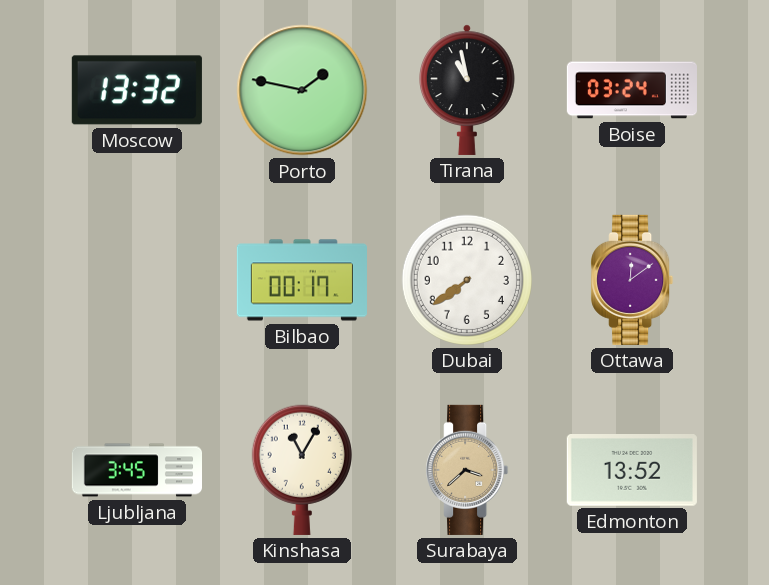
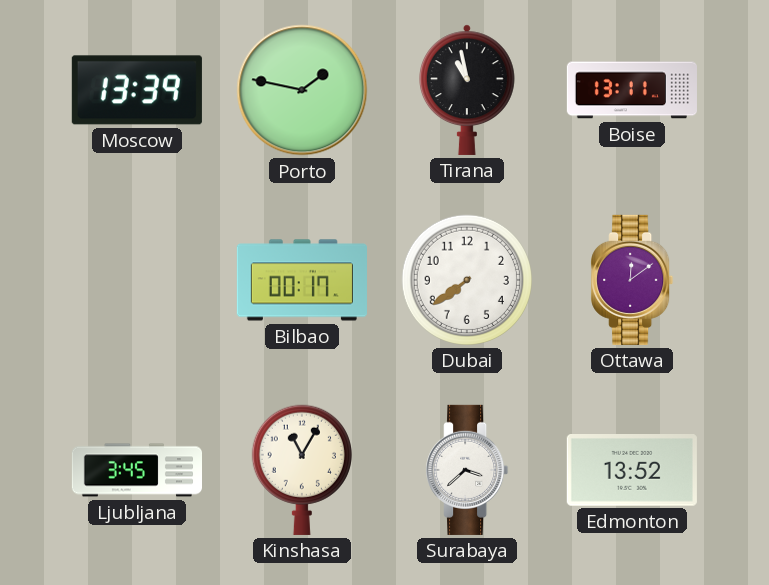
Moscow: 13:32 -> 13:39
Boise: 03:24 -> 13:11
Surabaya dial: champagne -> white
